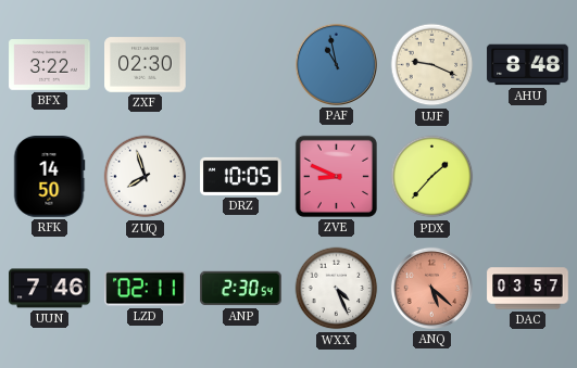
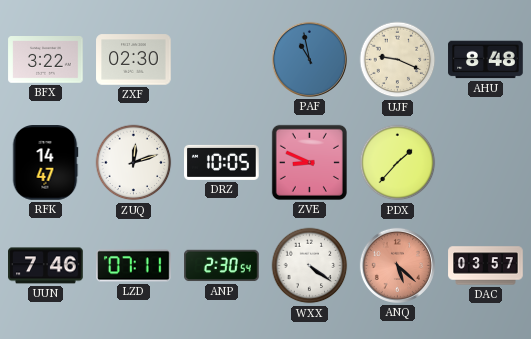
RFK: 14:50 -> 14:47
ZUQ: 7:57 -> 12:12
LZD: 02:11 -> 07:11
WXX: 4:26 -> 4:21
